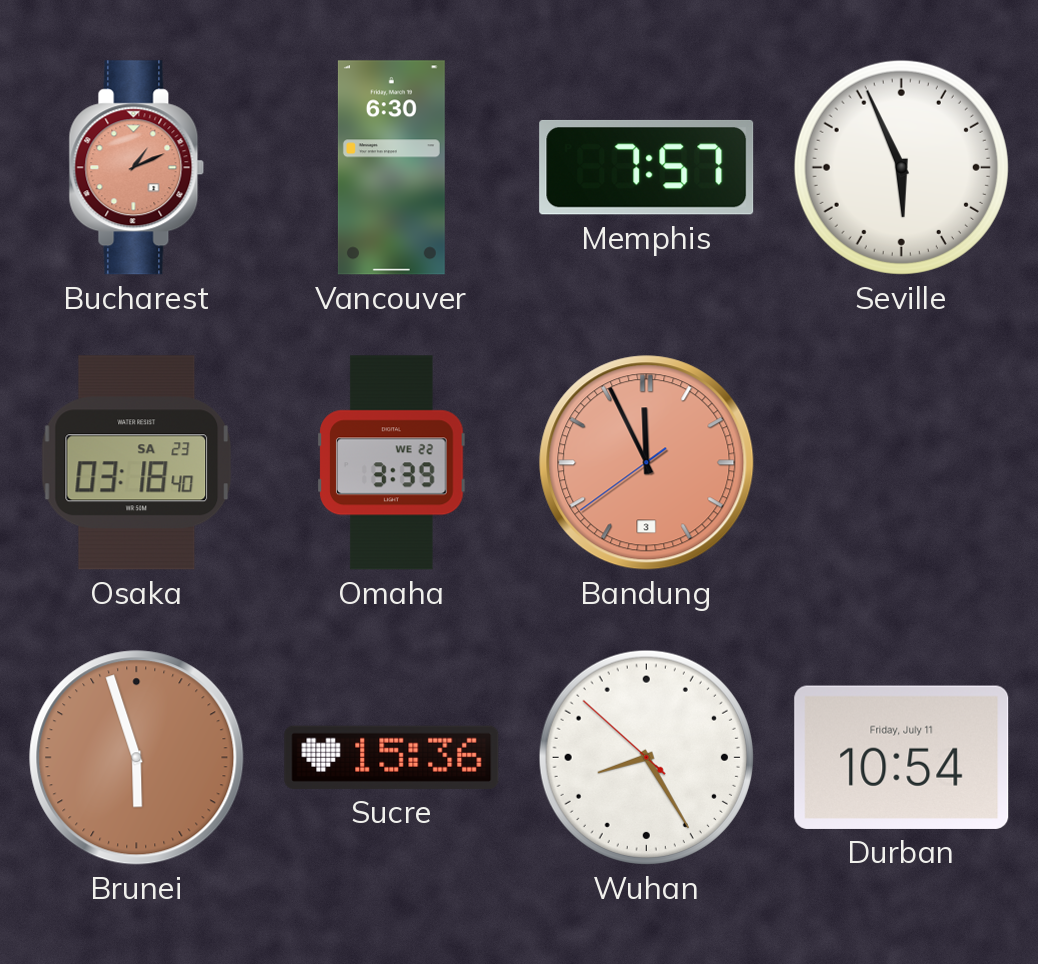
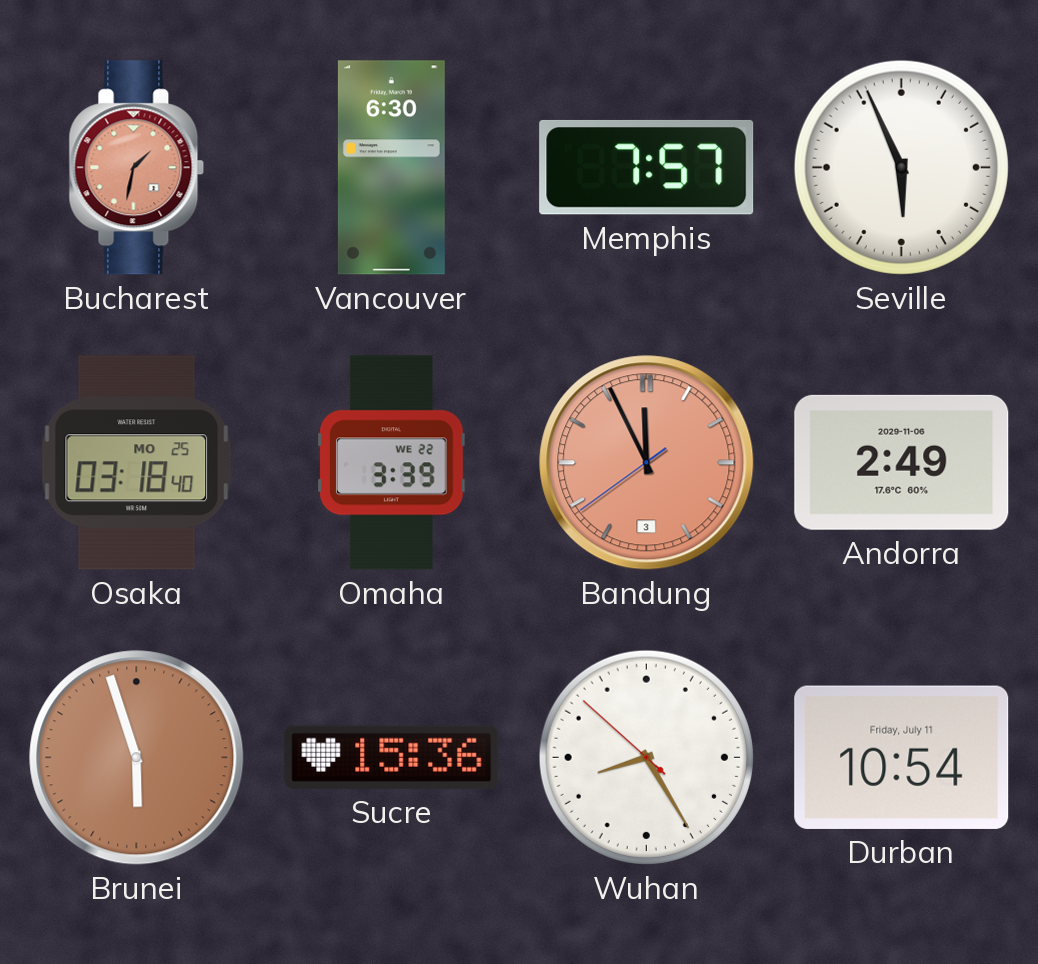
Bucharest: 1:11 -> 1:32
Osaka date: SA 23 -> MO 25
Andorra: none -> 2:49
